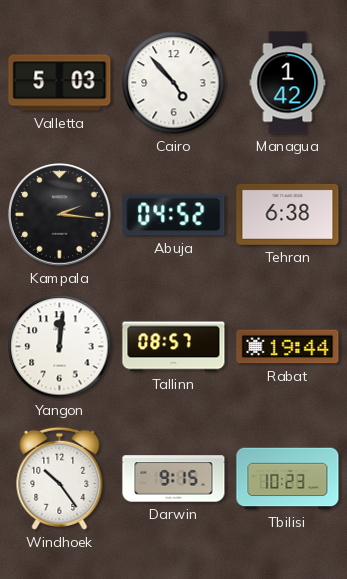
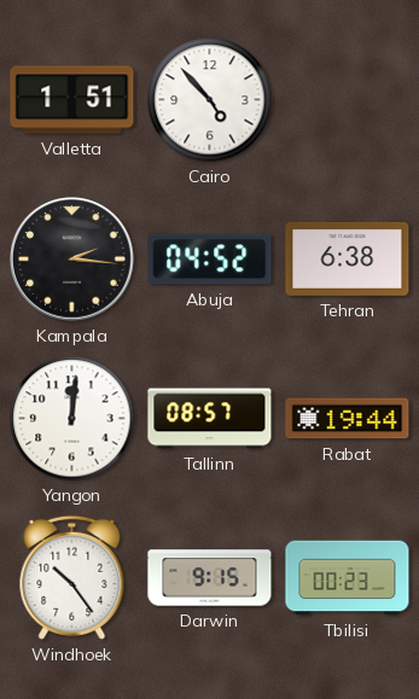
Valletta: 5:03 -> 1:51
Managua: 1:42 -> none
Tbilisi: 10:23 -> 00:23
